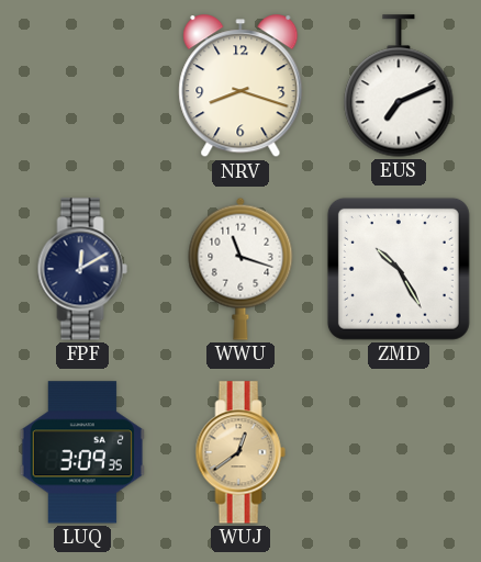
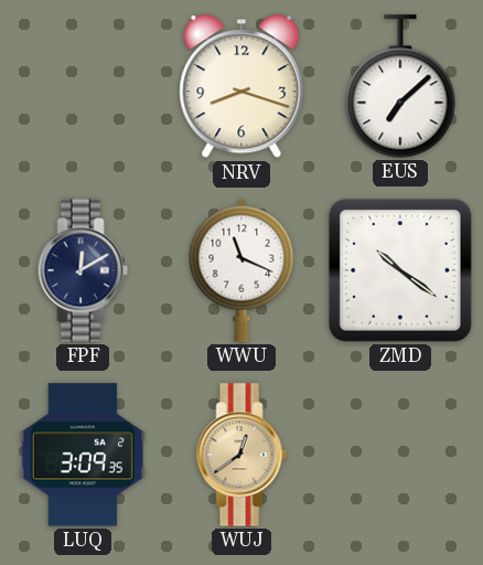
EUS: 7:11 -> 7:08
WWU: 11:18 -> 11:19
ZMD: 10:25 -> 10:21
